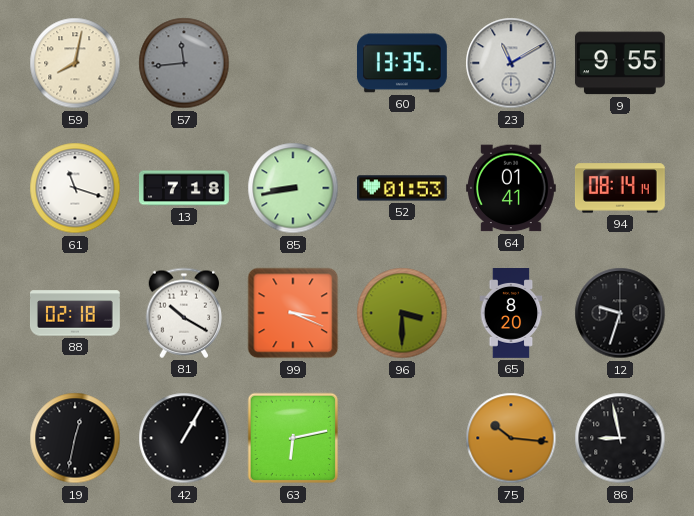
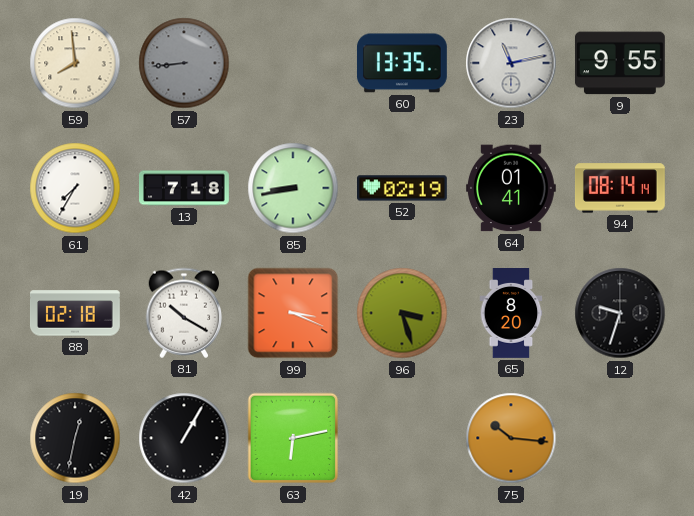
59: 8:02 -> 7:59
57: 11:44 -> 8:44
23: 11:10 -> 11:13
61: 11:18 -> 7:35
52: 01:53 -> 02:19
96: 3:30 -> 3:27
86: 8:58 -> none
